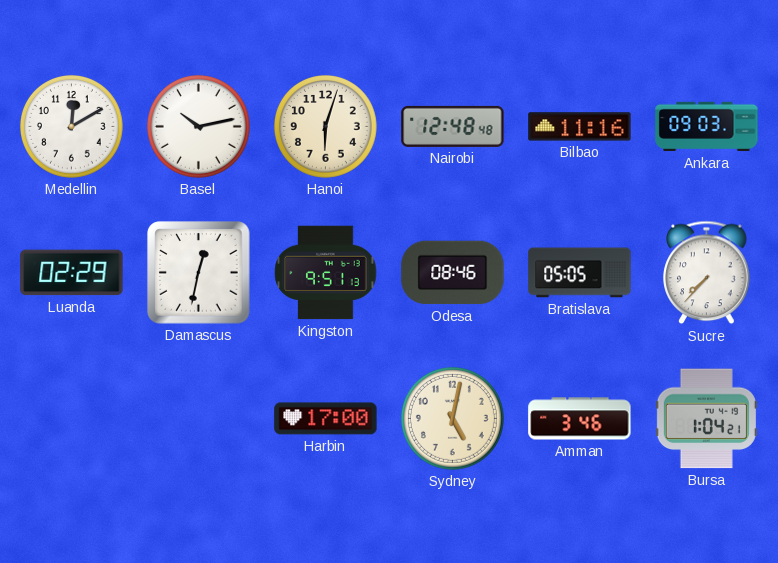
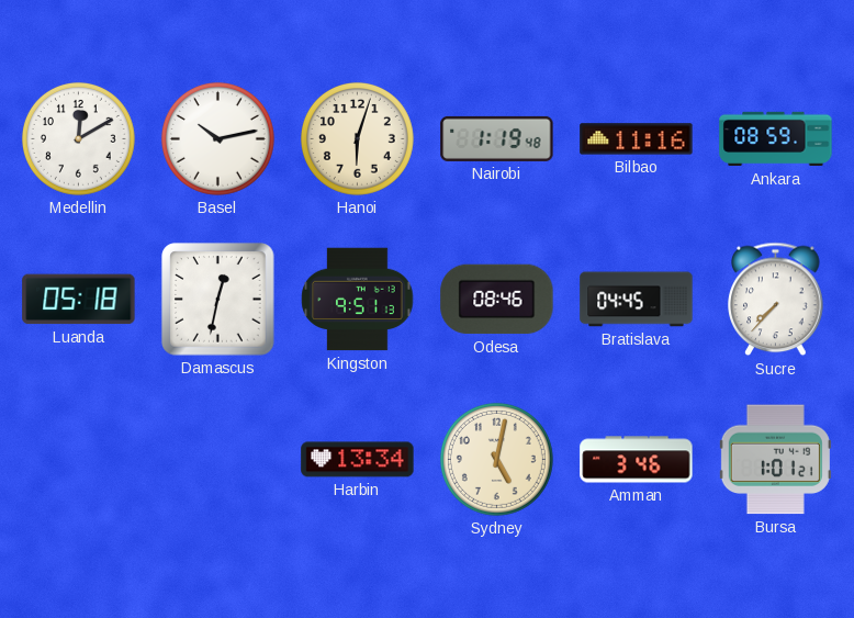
Nairobi: 12:48 -> 1:19
Ankara: 09:03 -> 08:59
Luanda: 02:29 -> 05:18
Bratislava: 05:05 -> 04:45
Harbin: 17:00 -> 13:34
Bursa: 1:04 -> 1:01
